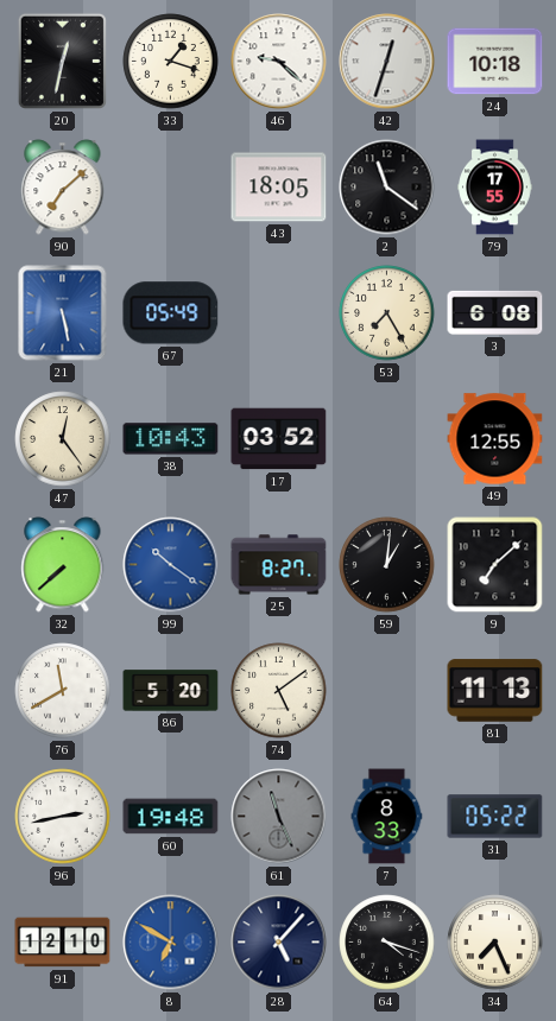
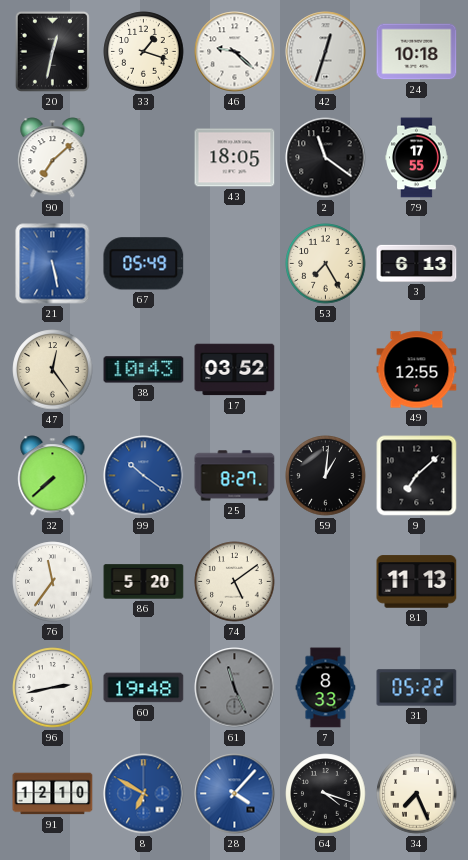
3: 6:08 -> 6:13
76: 11:40 -> 11:36
28: 5:07 -> 4:07
28 dial: navy -> blue
